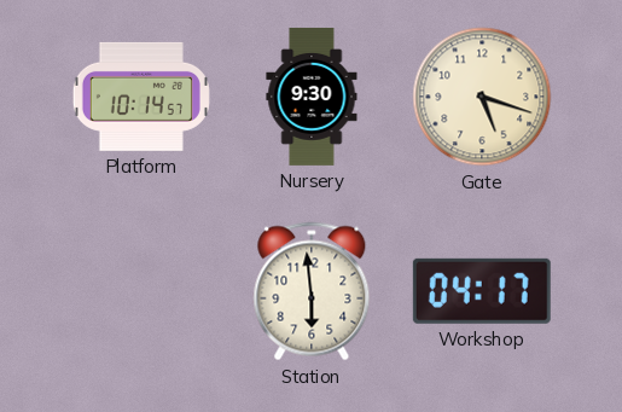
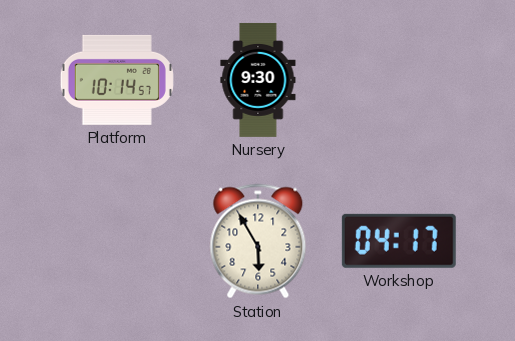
Gate: 5:18 -> none
Station: 5:59 -> 5:55
